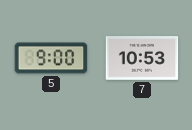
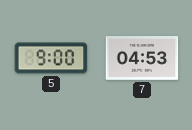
7: 10:53 -> 04:53
